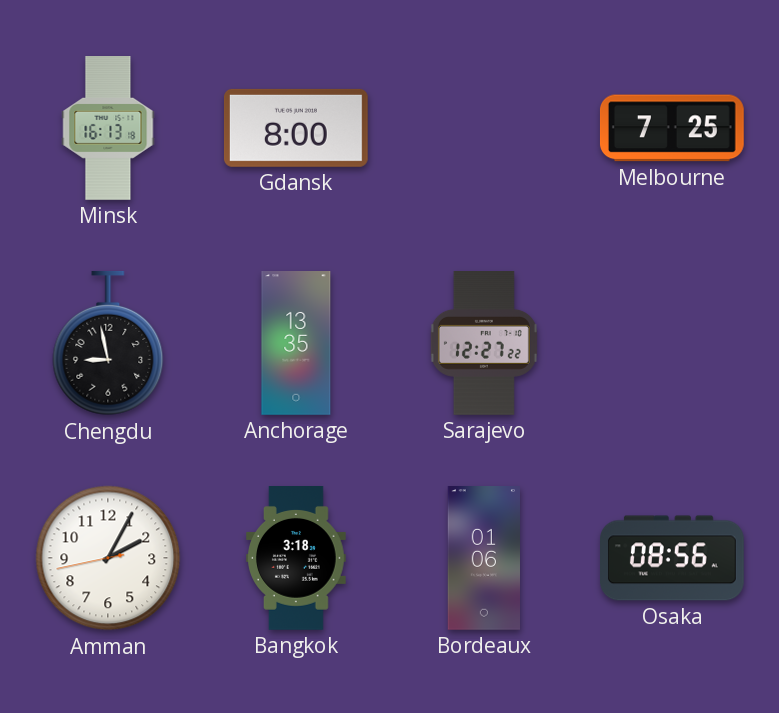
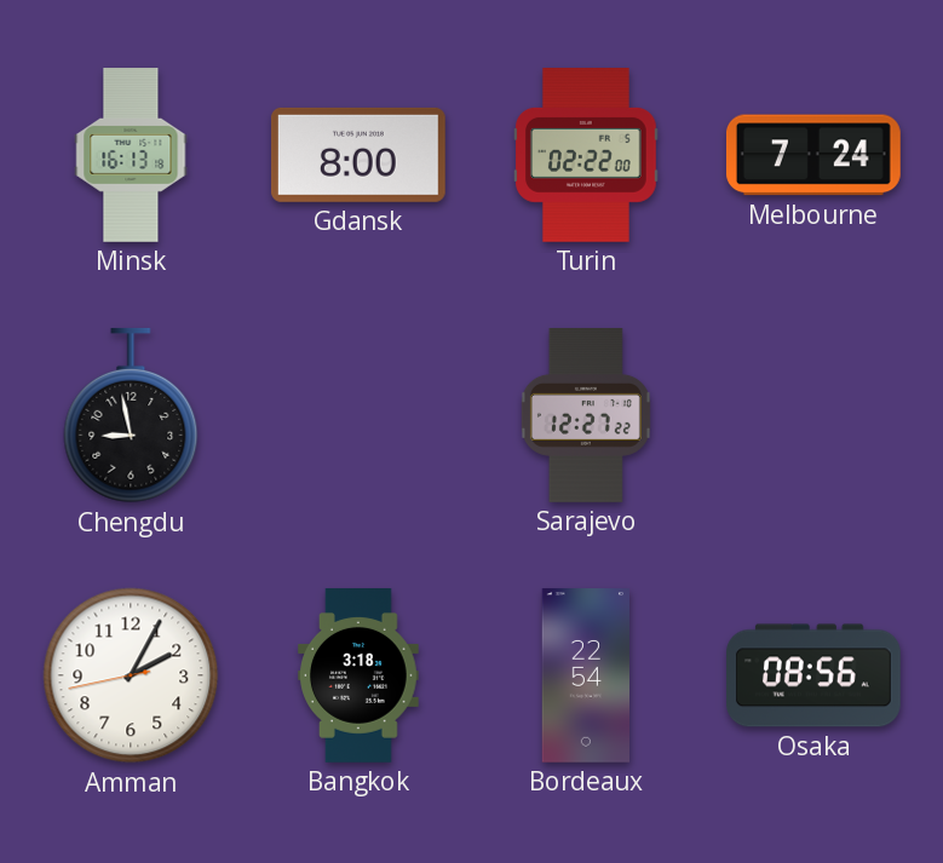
Turin: none -> 02:22
Melbourne: 7:25 -> 7:24
Anchorage: 13:35 -> none
Bordeaux: 01:06 -> 22:54
